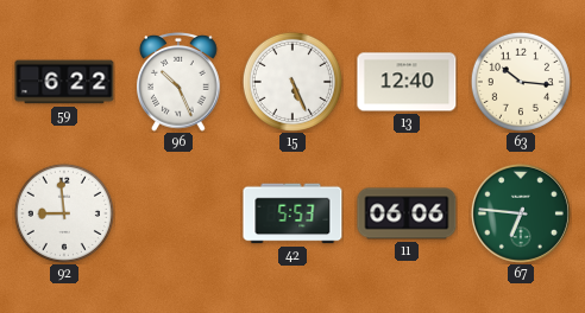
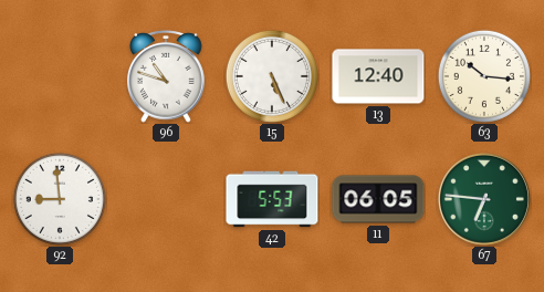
59: 6:22 -> none
96: 10:26 -> 10:48
11: 06:06 -> 06:05
